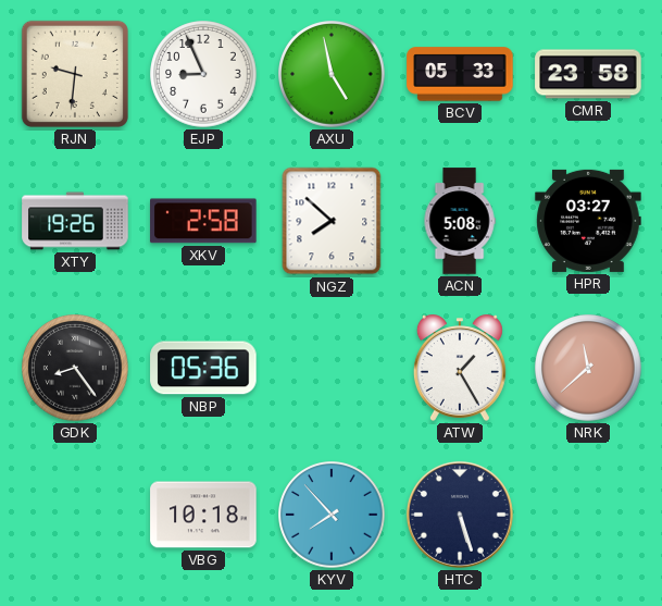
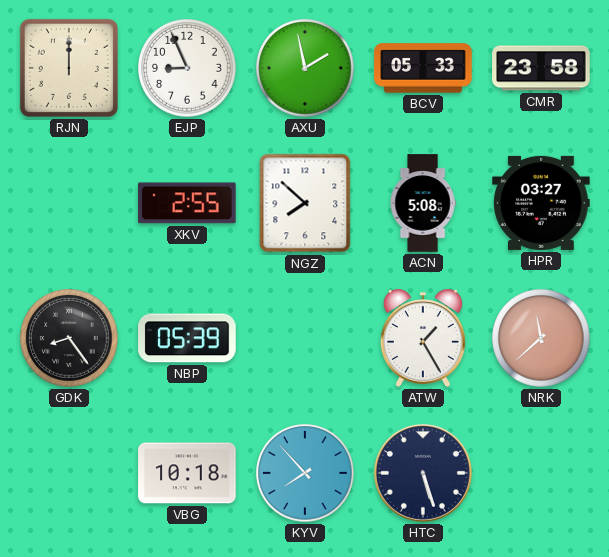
RJN: 9:31 -> 12:00
AXU: 4:58 -> 1:58
XTY: 19:26 -> none
XKV: 2:58 -> 2:55
NBP: 05:36 -> 05:39
